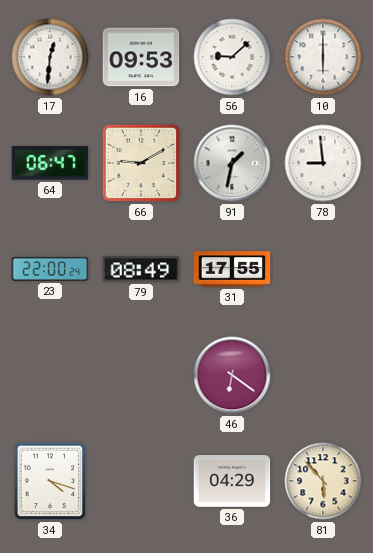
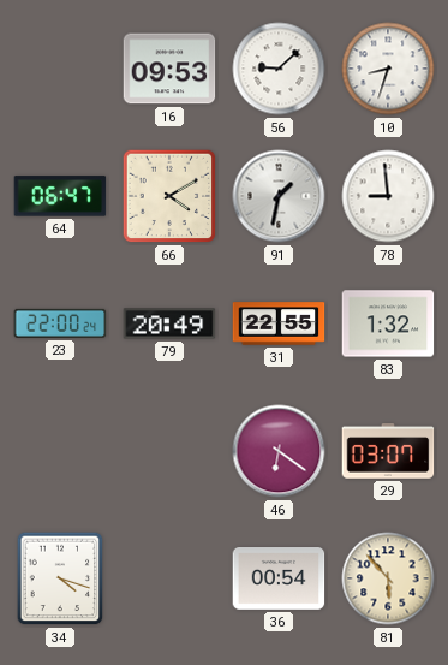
17: 12:31 -> none
10: 6:00 -> 8:33
66: 9:10 -> 4:10
79: 08:49 -> 20:49
31: 17:55 -> 22:55
83: none -> 1:32
29: none -> 03:07
36: 04:29 -> 00:54
